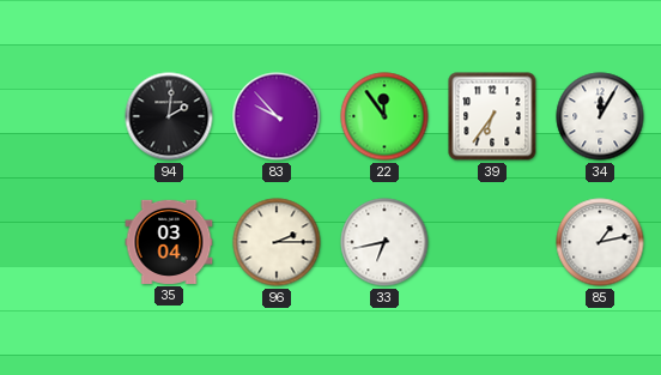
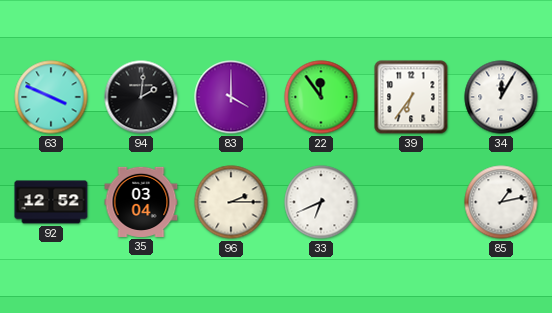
63: none -> 3:49
83: 9:53 -> 4:00
92: none -> 12:52
33: 6:43 -> 6:41
